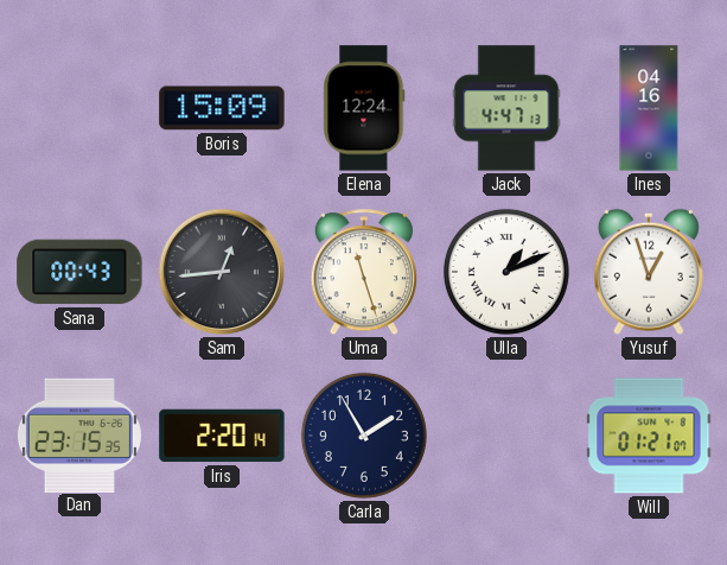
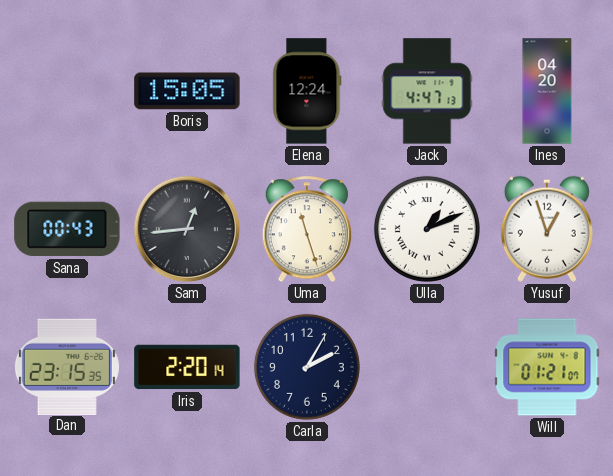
Boris: 15:09 -> 15:05
Ines: 04:16 -> 04:20
Carla: 1:55 -> 2:05
